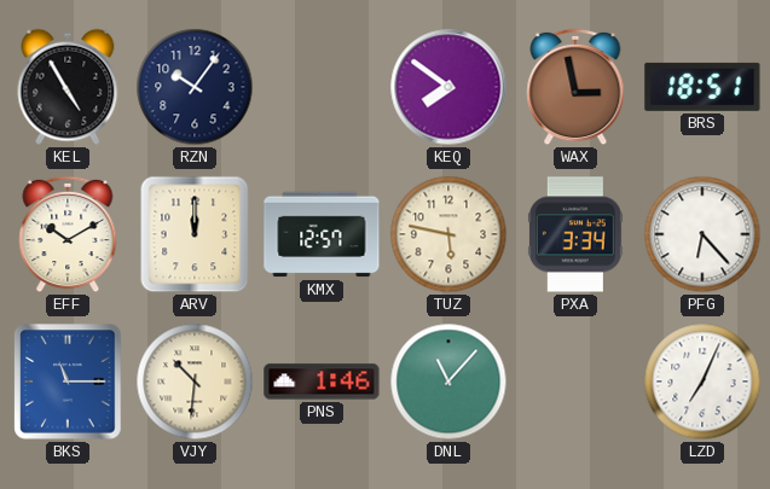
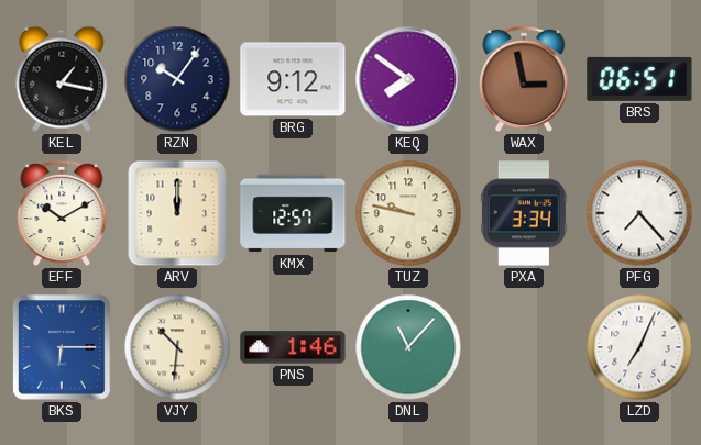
KEL: 4:55 -> 1:17
BRG: none -> 9:12
BRS: 18:51 -> 06:51
TUZ: 5:47 -> 9:47
PFG: 6:23 -> 7:23
BKS: 11:15 -> 6:15
